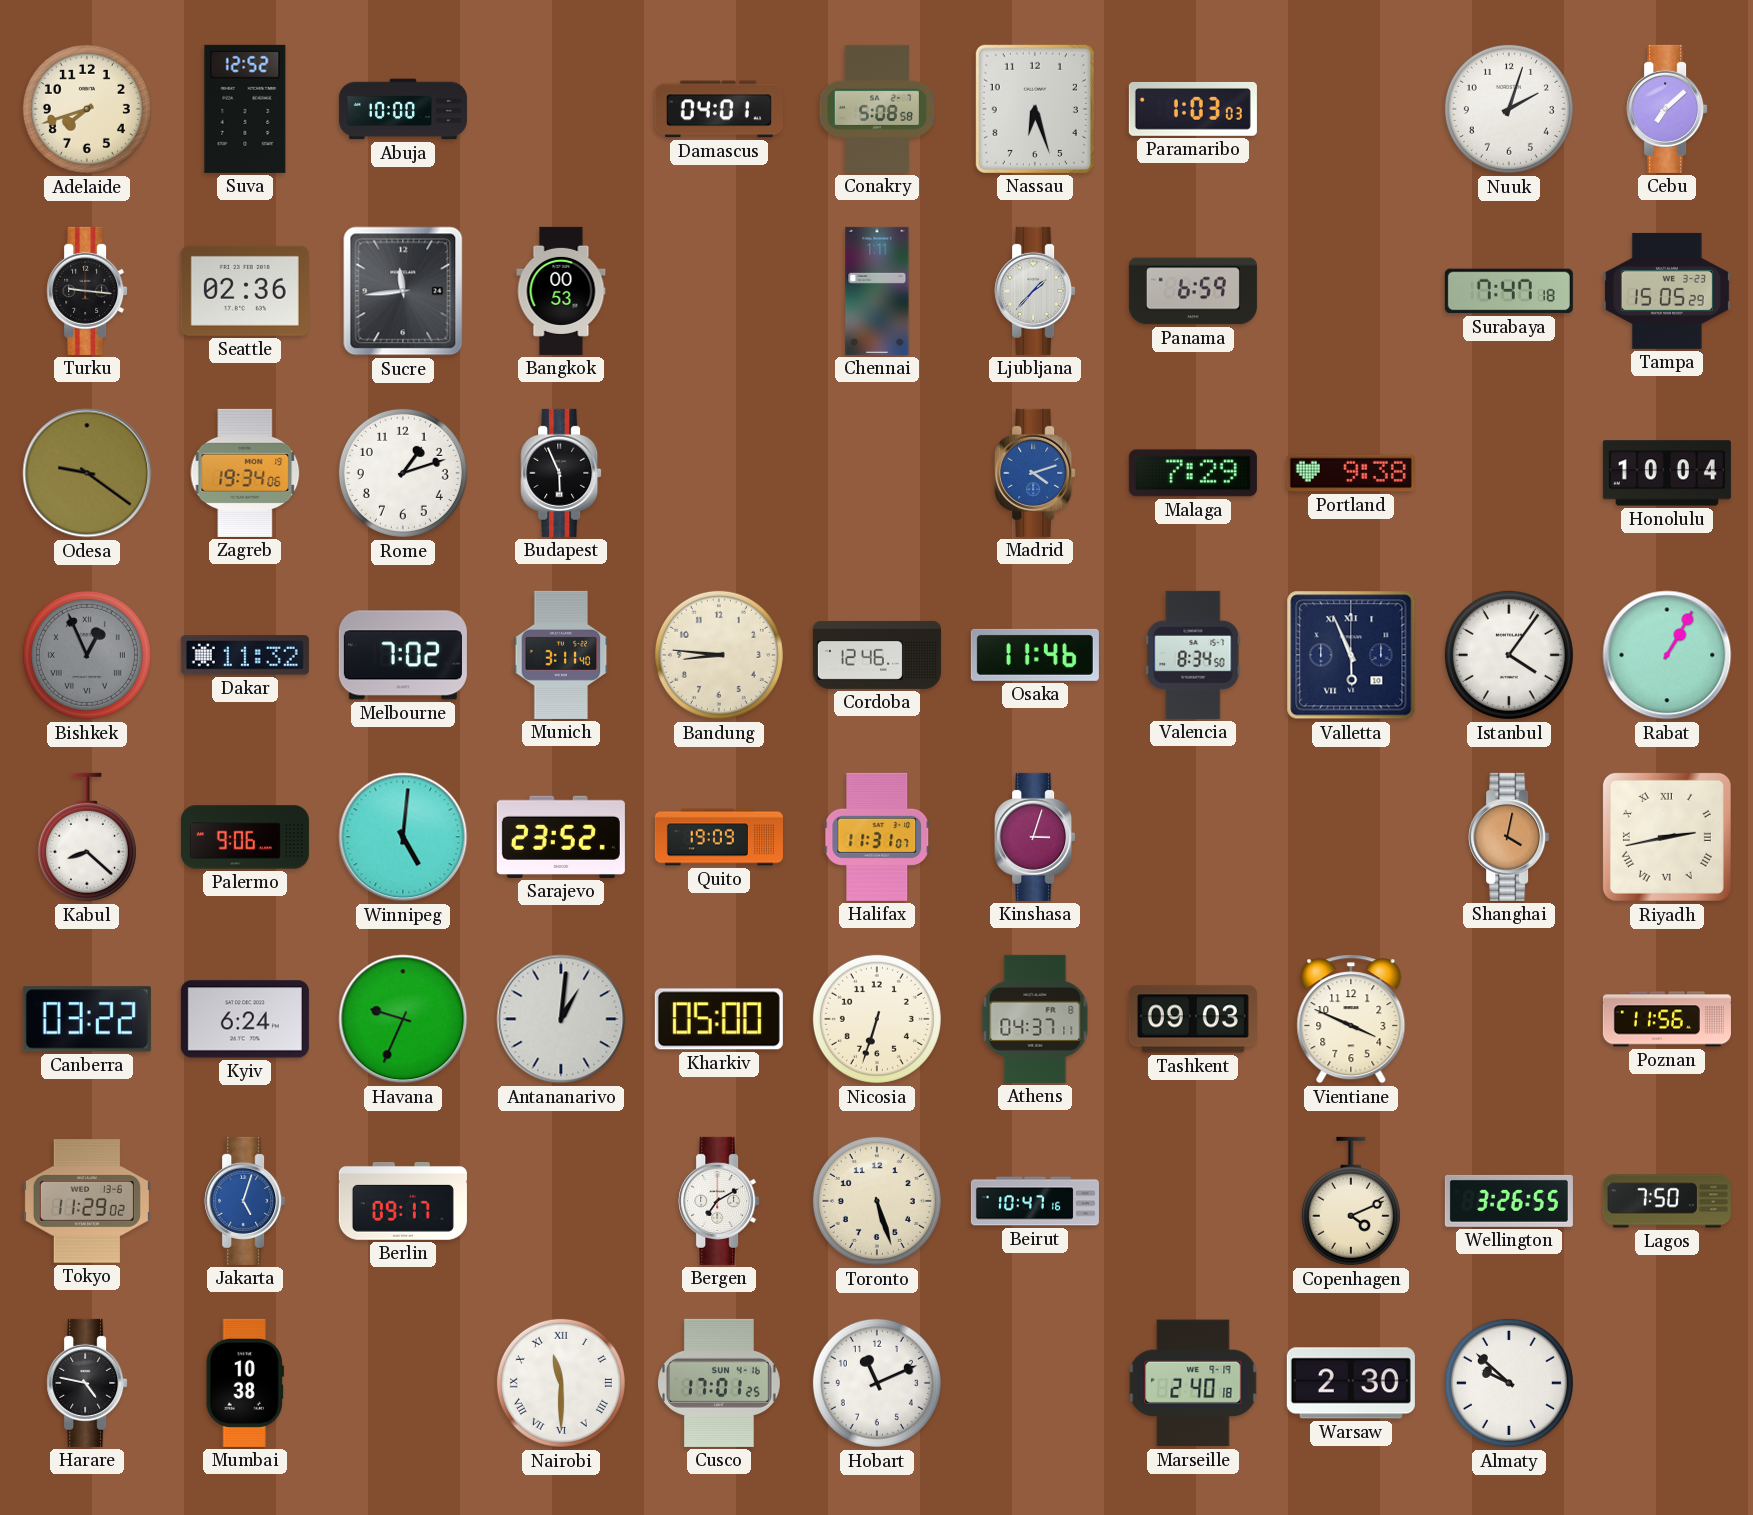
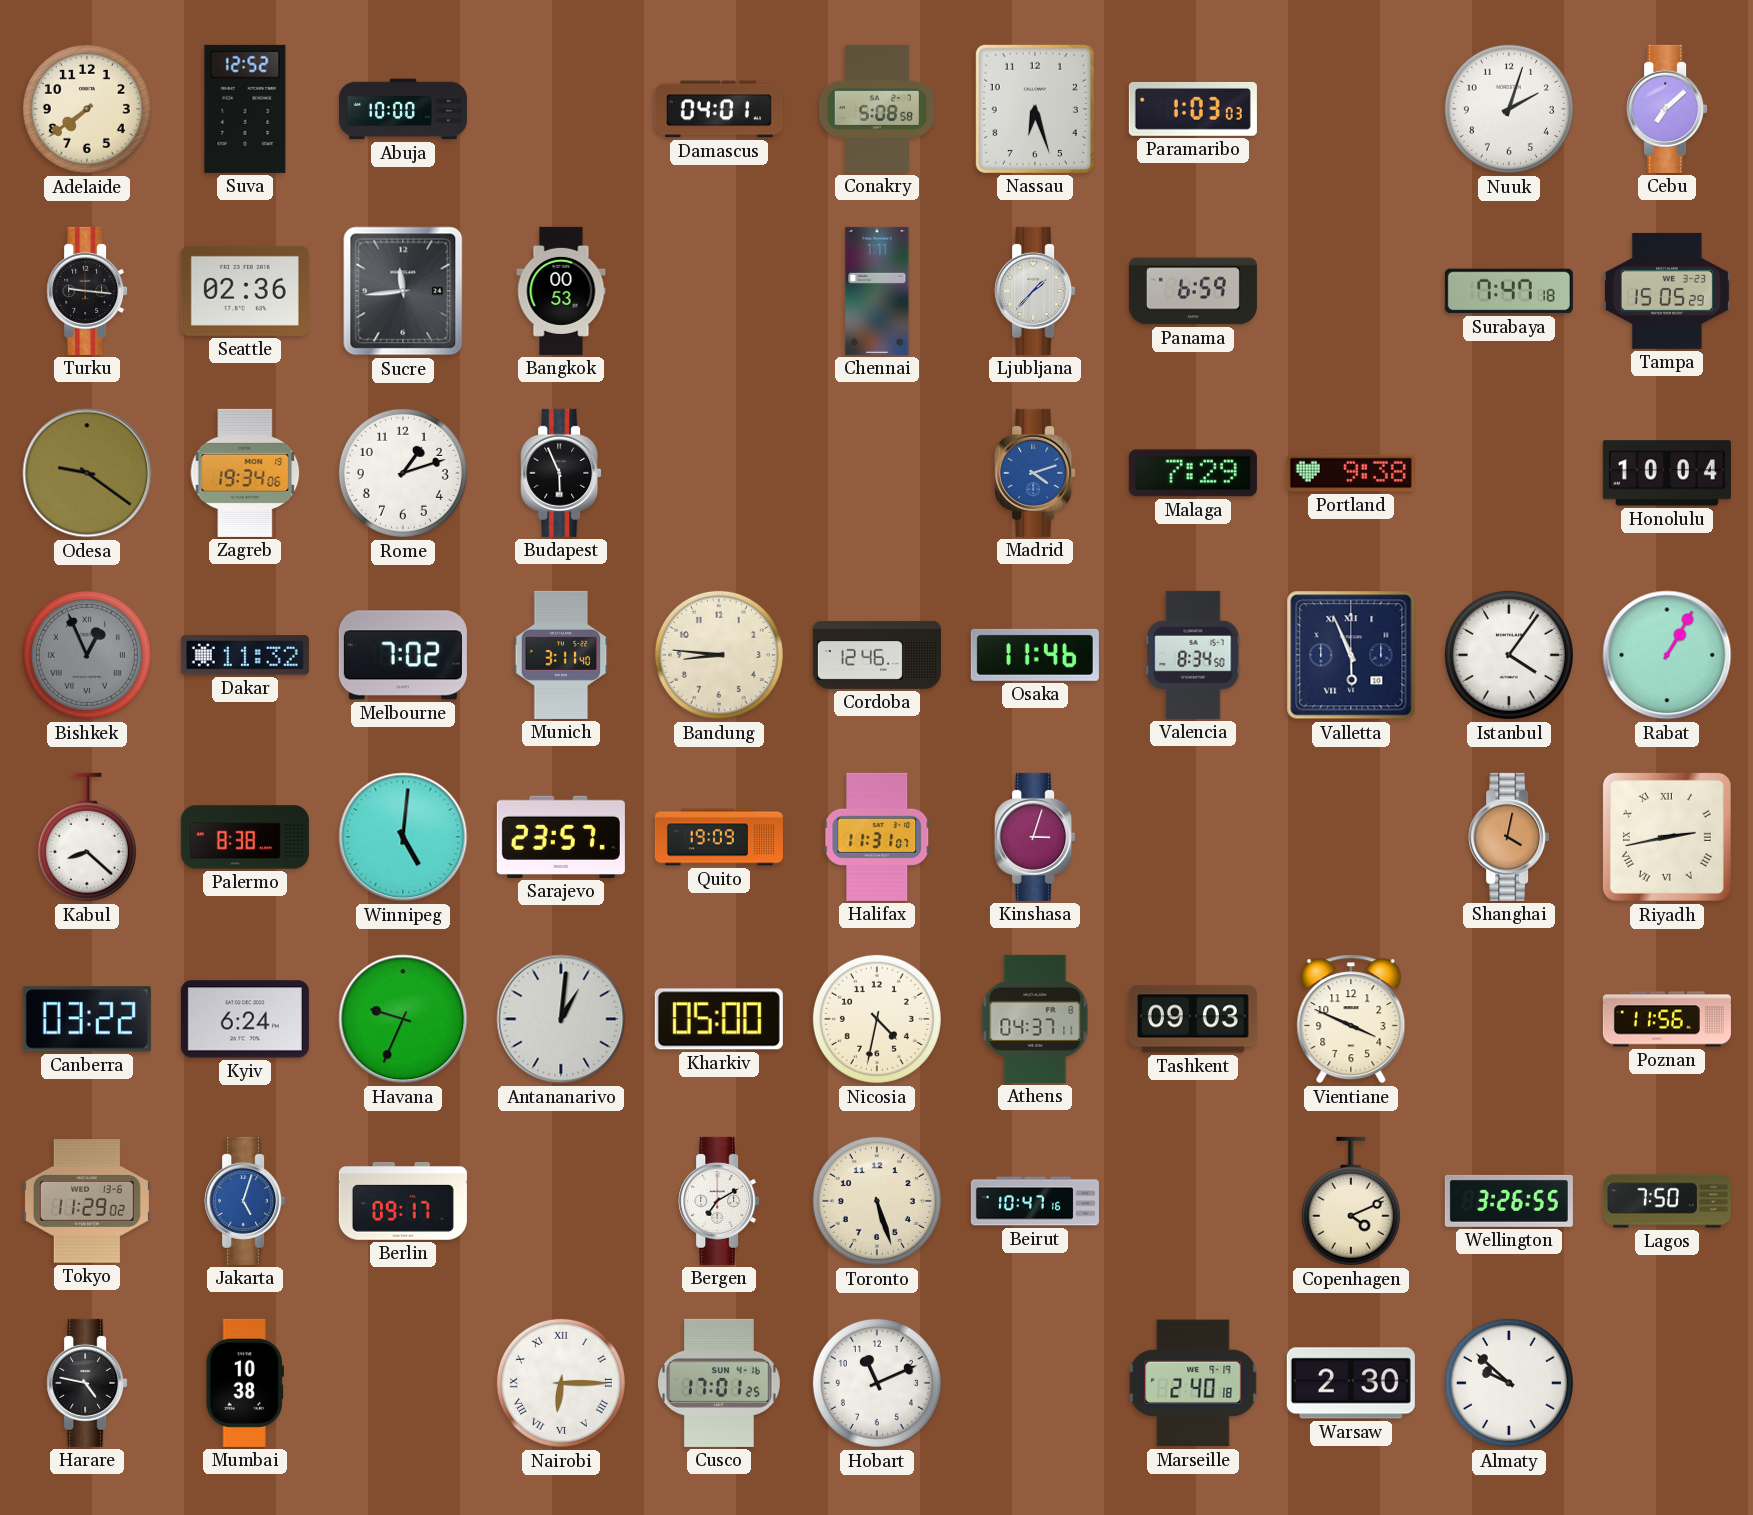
Adelaide: 7:42 -> 7:39
Palermo: 9:06 -> 8:38
Sarajevo: 23:52 -> 23:57
Nicosia: 6:33 -> 4:32
Nairobi: 11:30 -> 6:15
